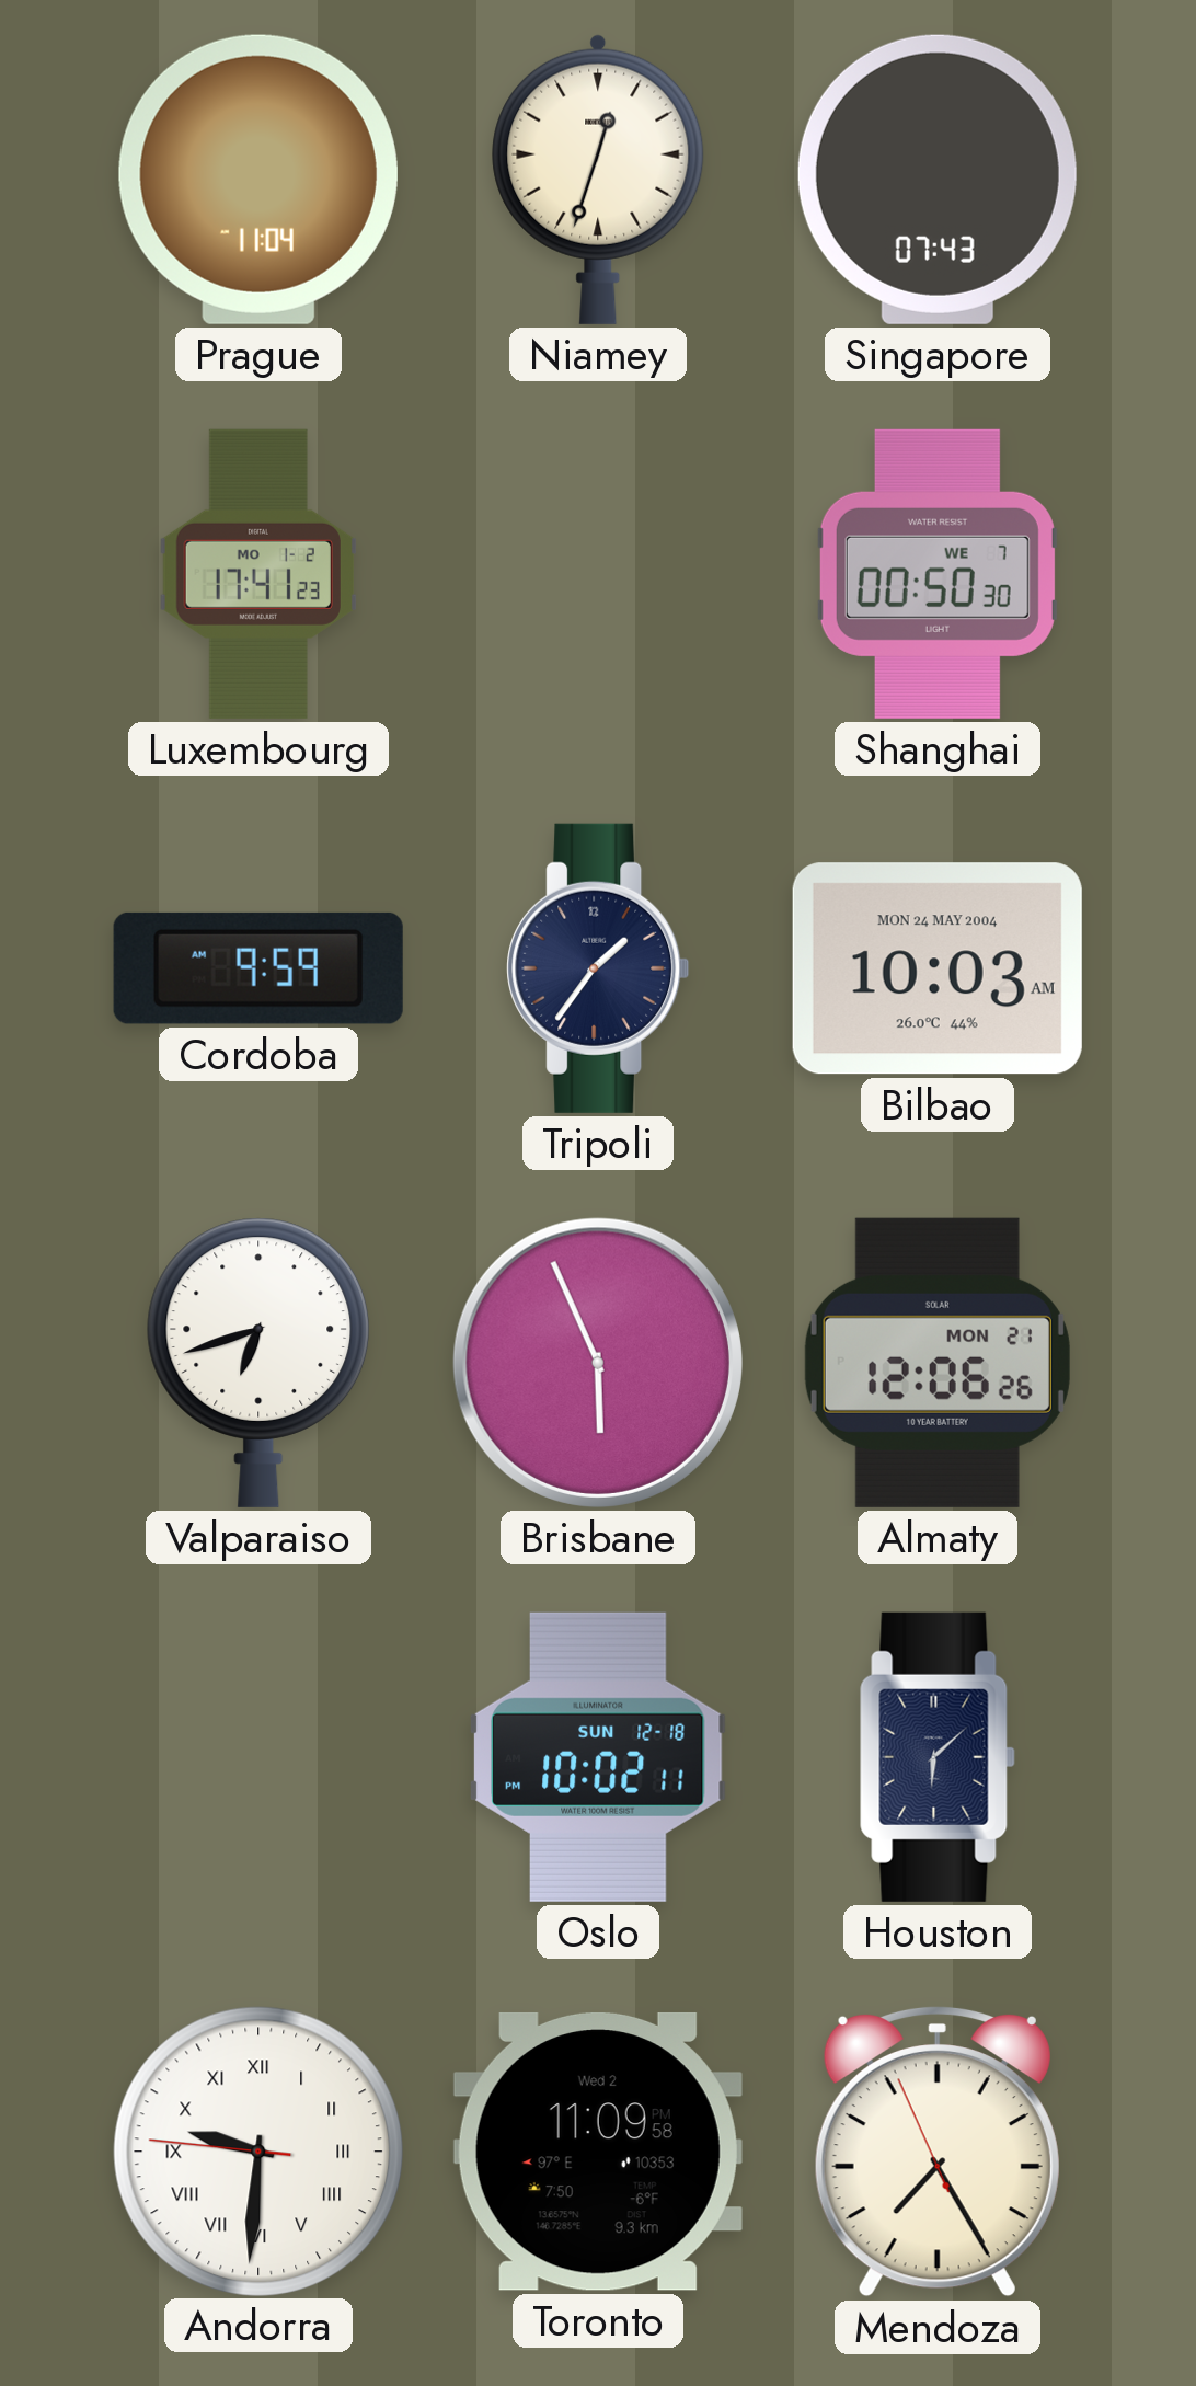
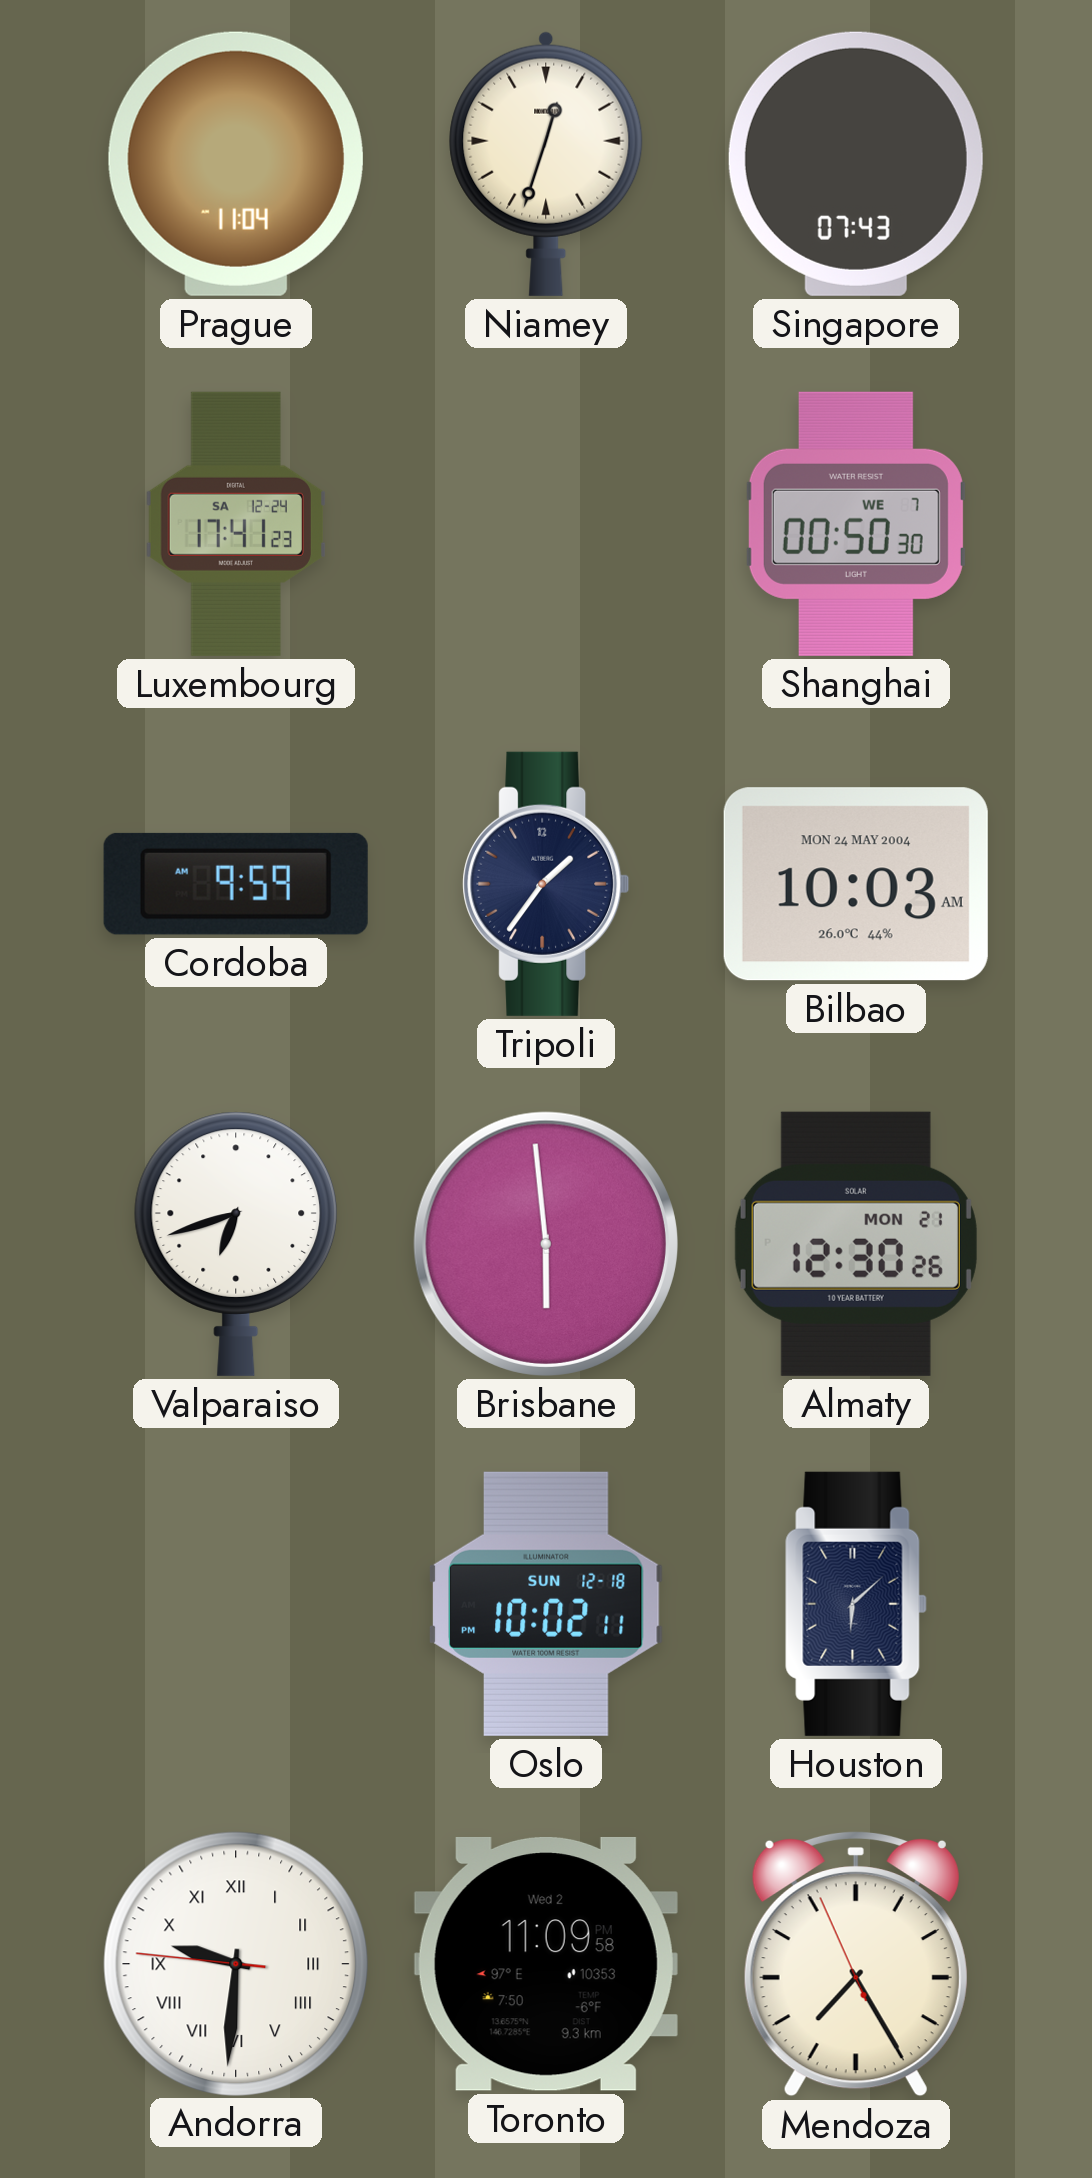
Luxembourg date: MO 1-2 -> SA 12-24
Brisbane: 5:56 -> 5:59
Almaty: 12:06 -> 12:30
